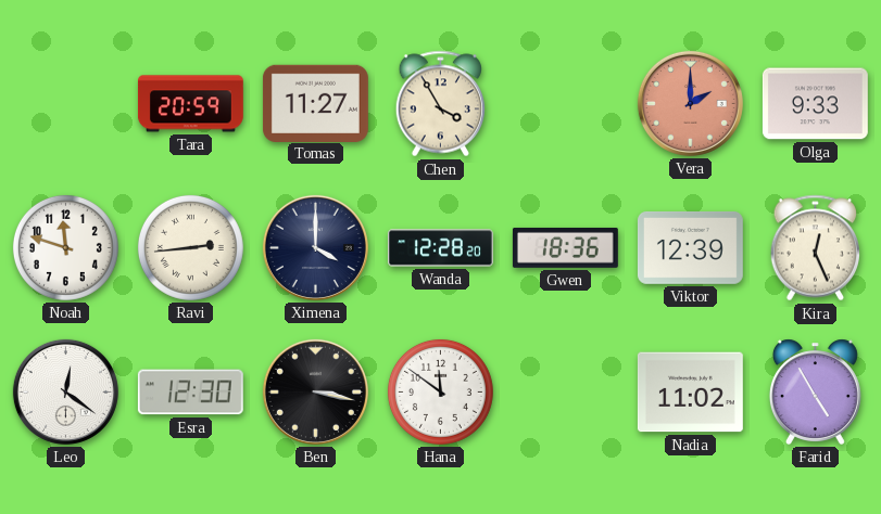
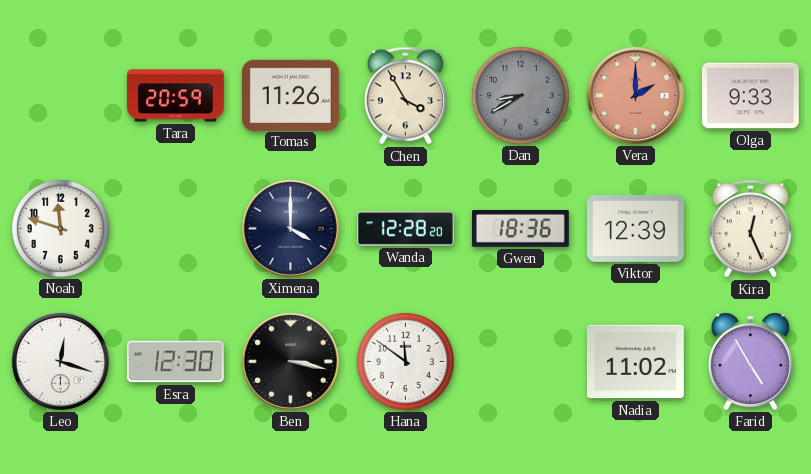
Tomas: 11:27 -> 11:26
Dan: none -> 8:40
Ravi: 2:44 -> none
Leo: 12:21 -> 12:18
